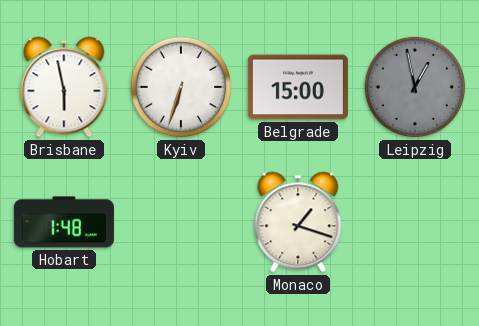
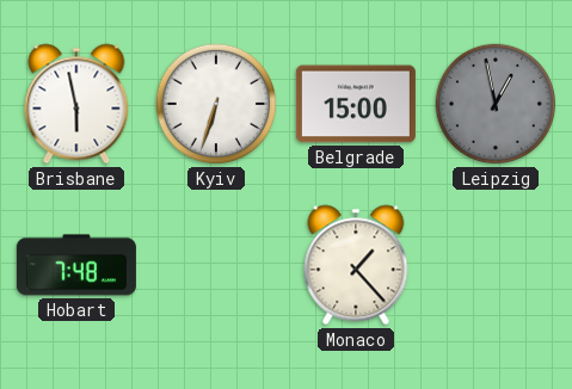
Hobart: 1:48 -> 7:48
Monaco: 1:18 -> 1:23
